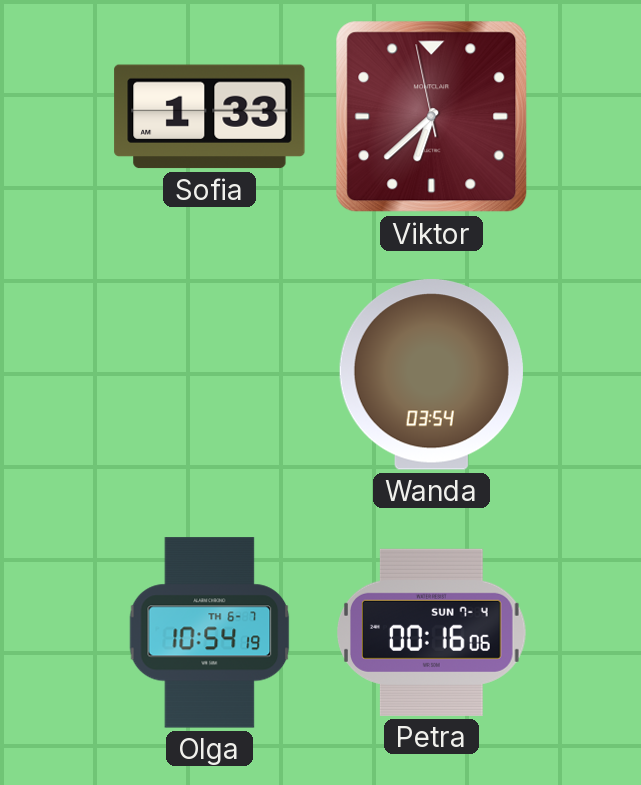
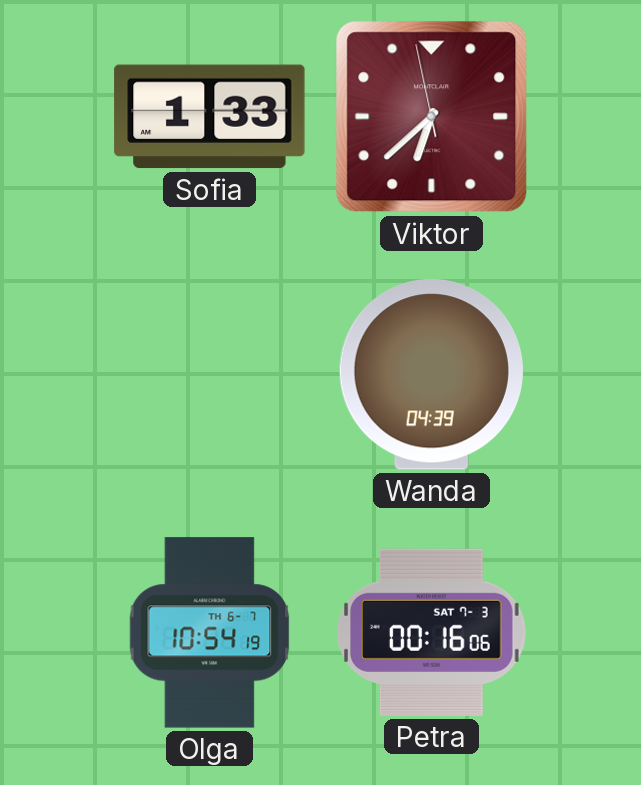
Wanda: 03:54 -> 04:39
Petra date: SUN 7-4 -> SAT 7-3
